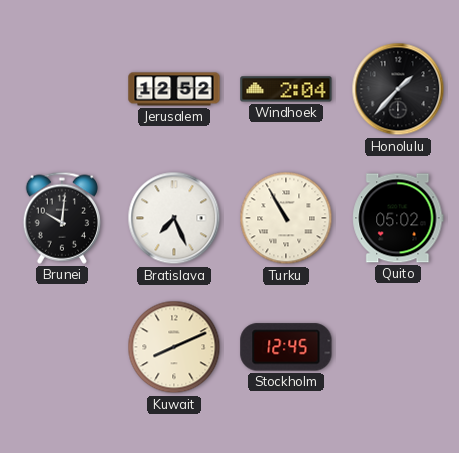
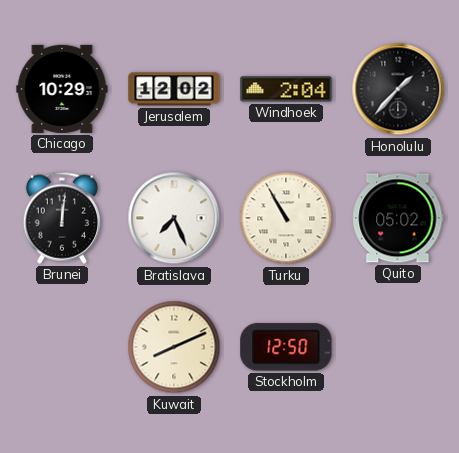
Chicago: none -> 10:29
Jerusalem: 12:52 -> 12:02
Brunei: 10:01 -> 12:01
Stockholm: 12:45 -> 12:50
